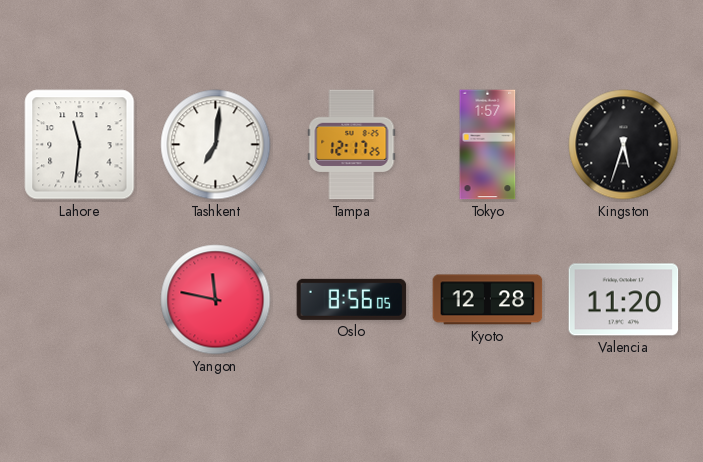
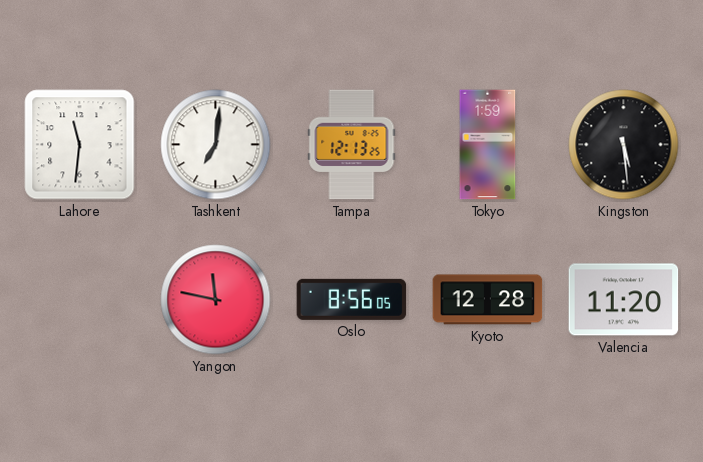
Tampa: 12:17 -> 12:13
Tokyo: 1:57 -> 1:59
Kingston: 5:33 -> 5:29
